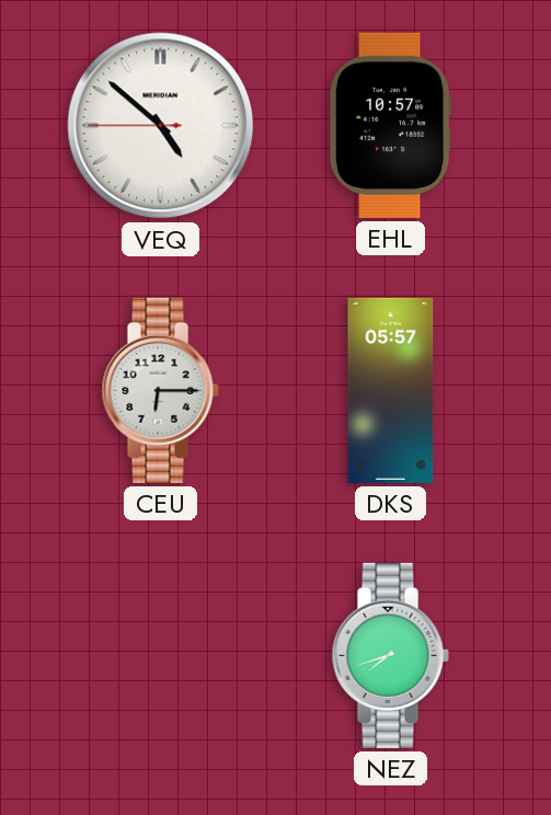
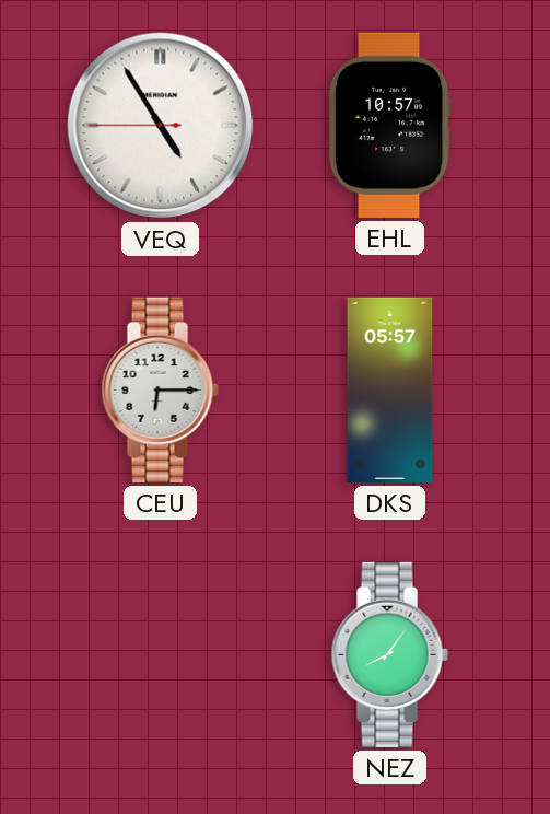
VEQ: 4:51 -> 4:54
NEZ: 7:42 -> 8:06
